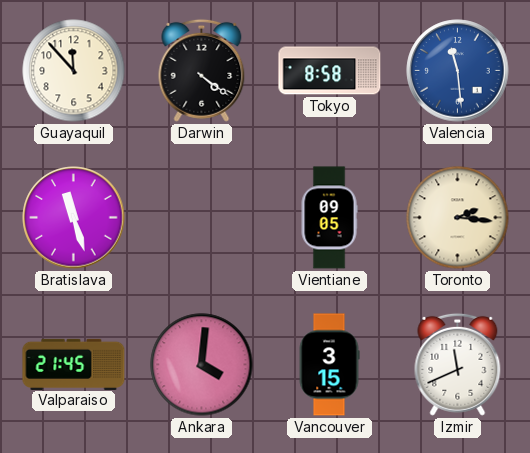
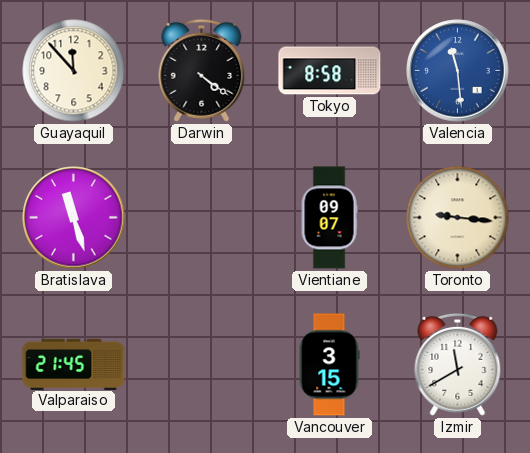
Vientiane: 09:05 -> 09:07
Toronto: 2:16 -> 9:16
Ankara: 4:01 -> none
Izmir: 11:41 -> 11:40
